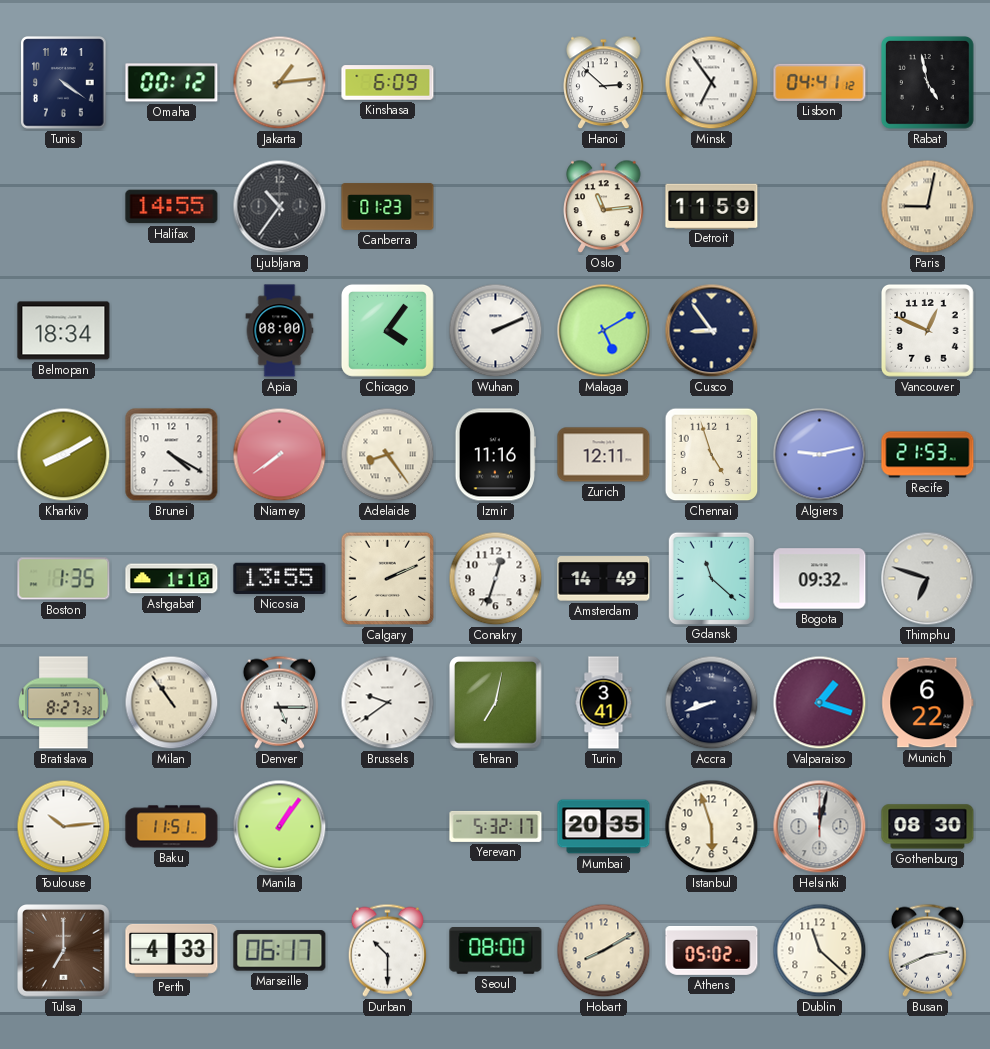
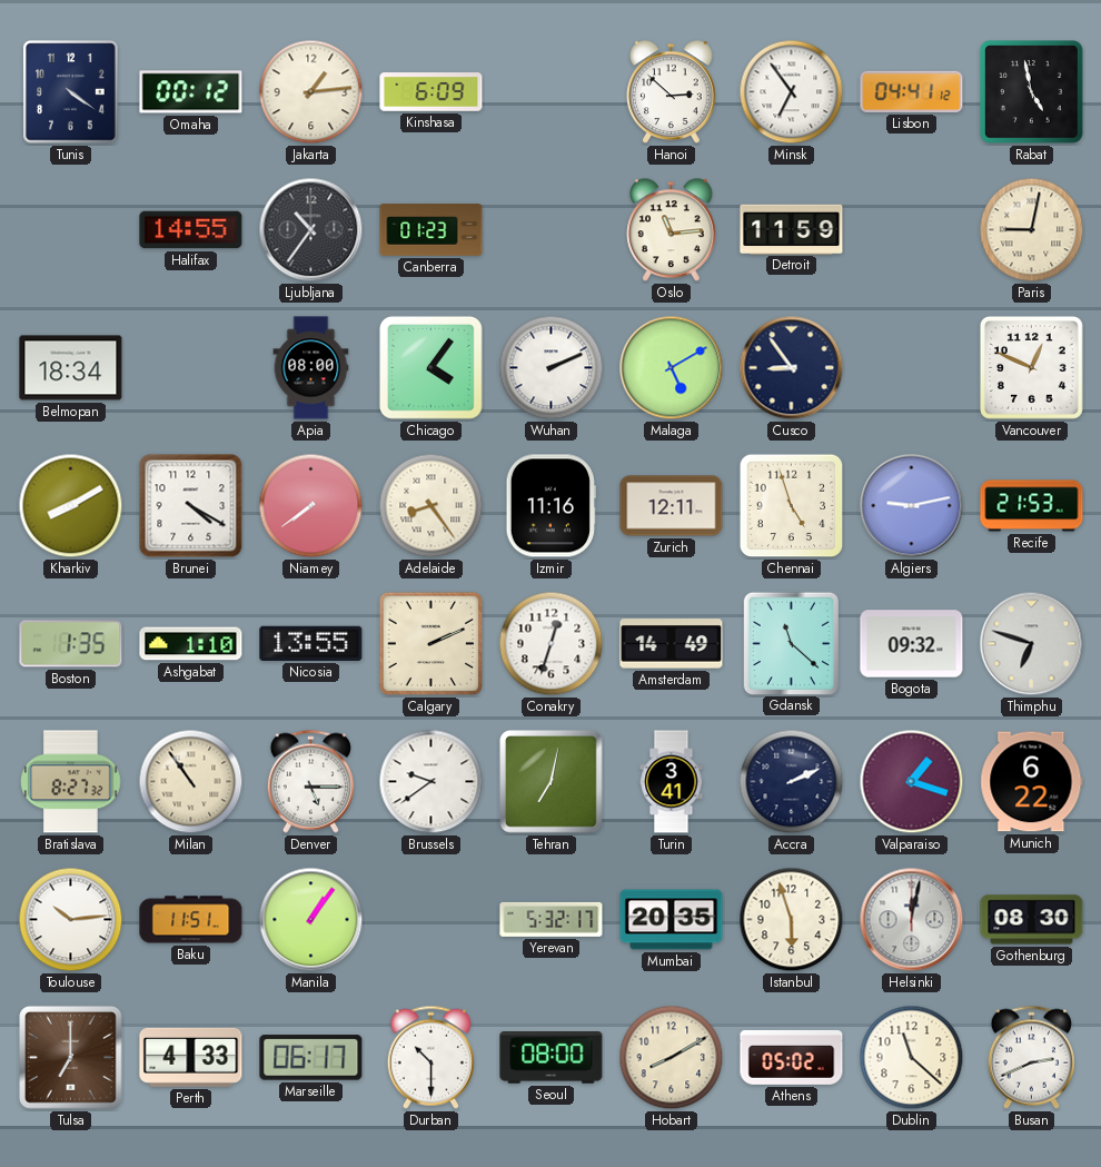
Accra: 8:42 -> 2:11
